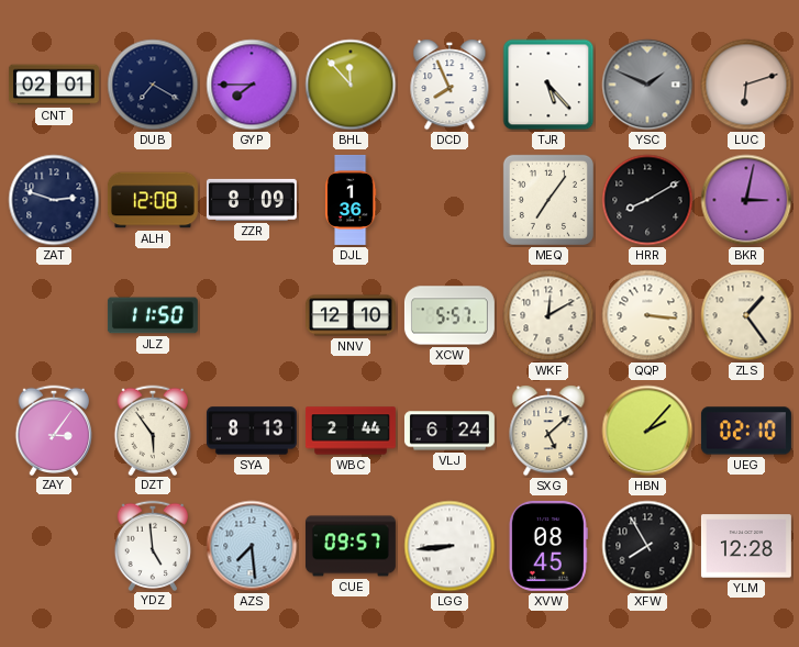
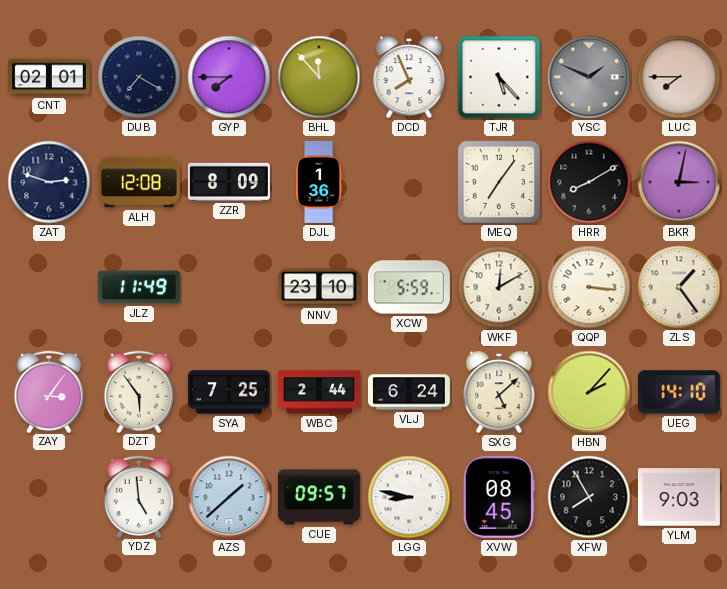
LUC: 6:12 -> 7:45
JLZ: 11:50 -> 11:49
NNV: 12:10 -> 23:10
XCW: 5:57 -> 5:59
SYA: 8:13 -> 7:25
UEG: 02:10 -> 14:10
AZS: 7:29 -> 1:38
LGG: 8:44 -> 8:47
YLM: 12:28 -> 9:03
